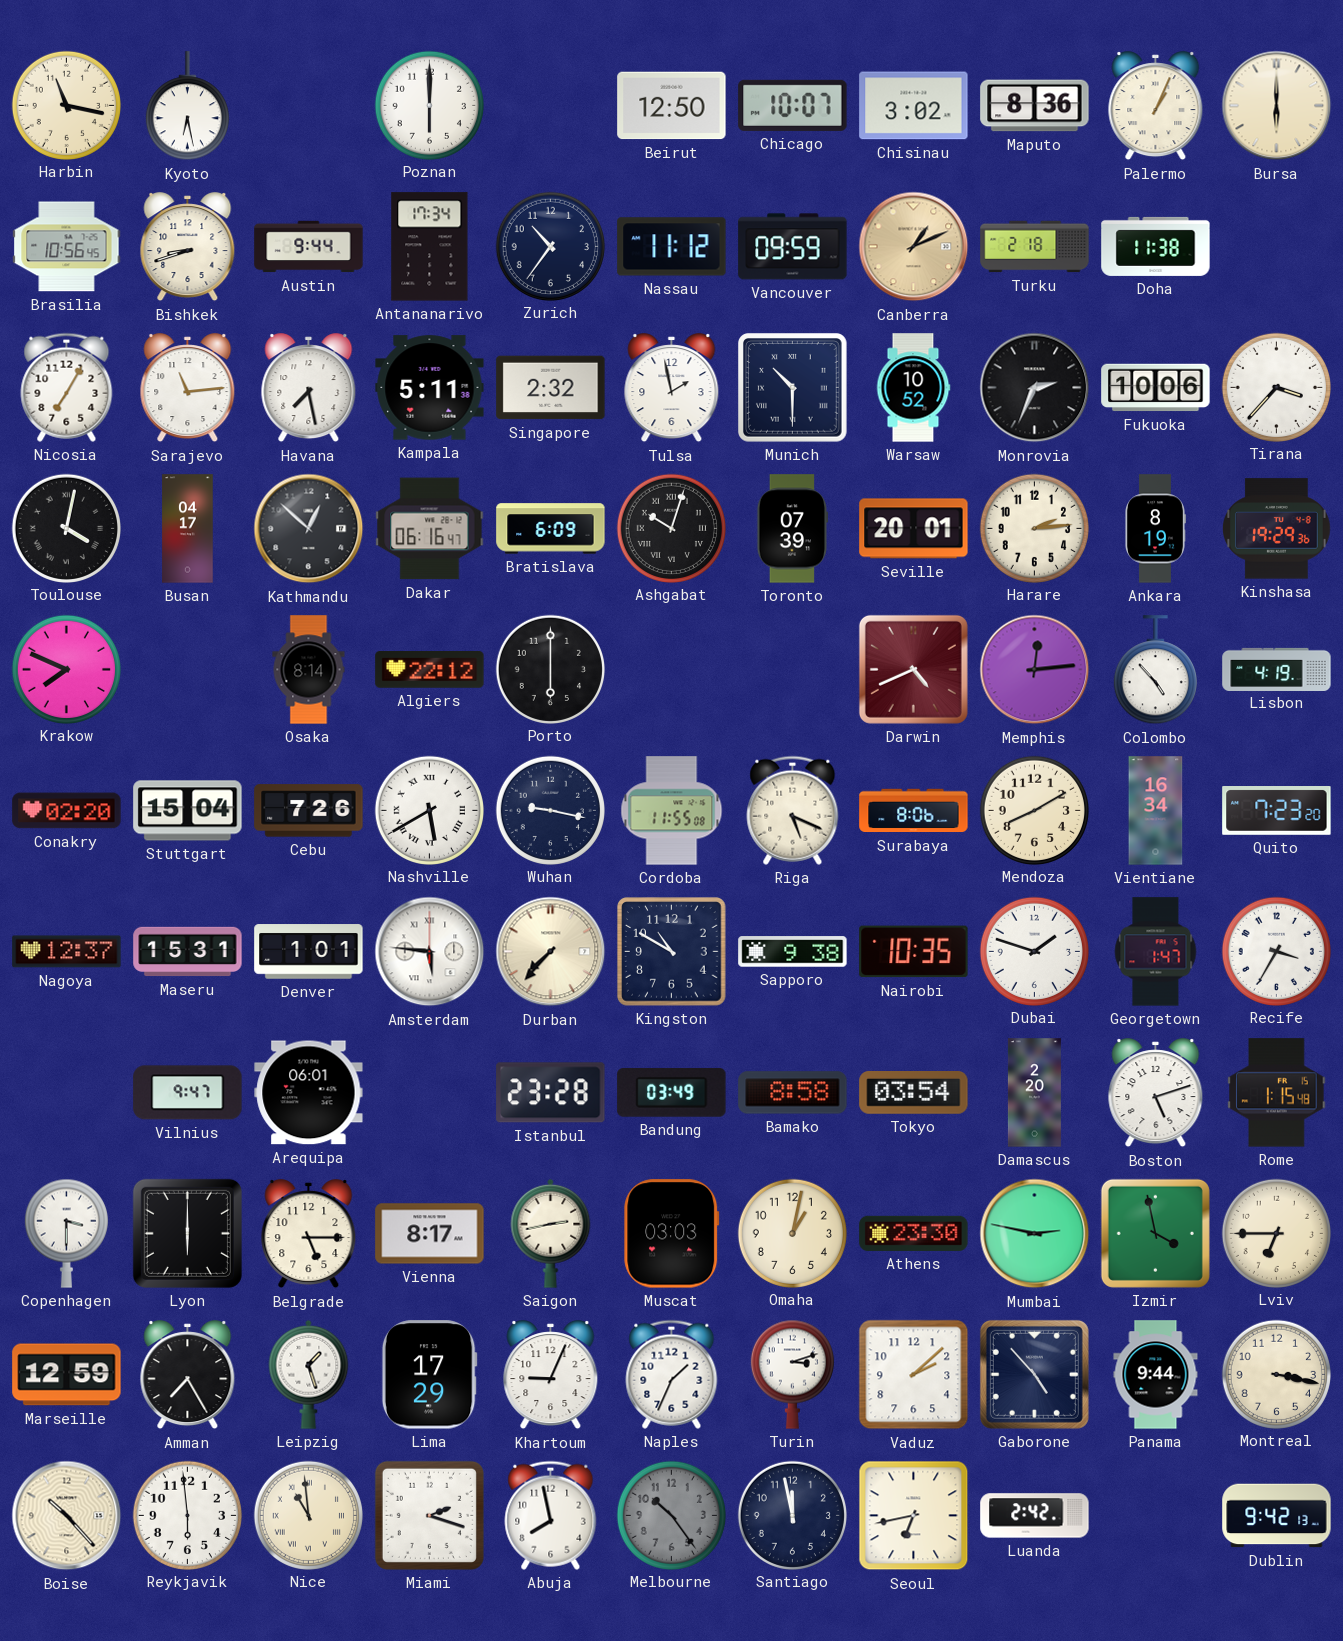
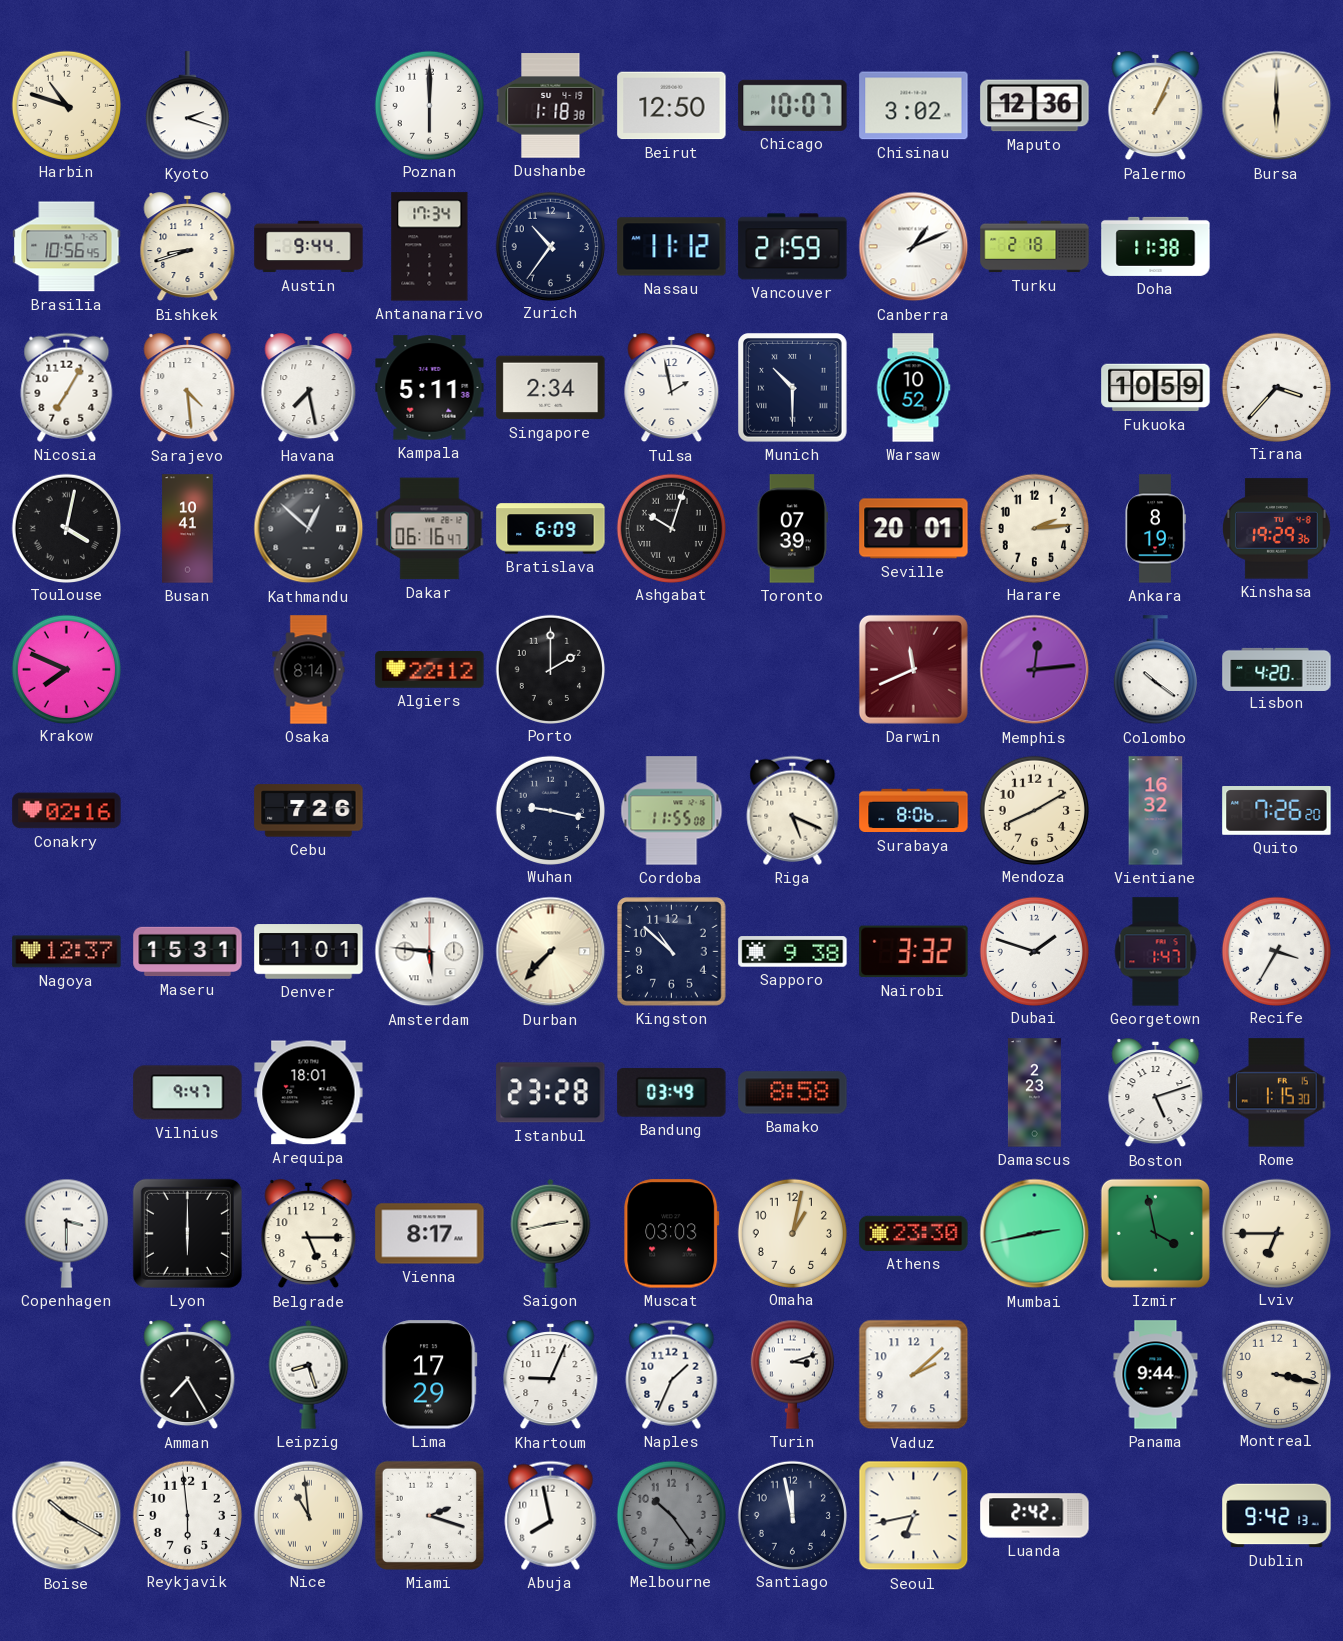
Harbin: 11:17 -> 10:48
Kyoto: 6:28 -> 2:18
Dushanbe: none -> 1:18
Maputo: 8:36 -> 12:36
Vancouver: 09:59 -> 21:59
Canberra dial: champagne -> white
Sarajevo: 11:14 -> 4:29
Singapore: 2:32 -> 2:34
Monrovia: 2:34 -> none
Fukuoka: 10:06 -> 10:59
Busan: 04:17 -> 10:41
Porto: 6:00 -> 2:00
Darwin: 4:41 -> 11:41
Colombo: 4:53 -> 10:21
Lisbon: 4:19 -> 4:20
Conakry: 02:20 -> 02:16
Stuttgart: 15:04 -> none
Nashville: 5:40 -> none
Vientiane: 16:34 -> 16:32
Quito: 7:23 -> 7:26
Kingston: 10:50 -> 10:52
Nairobi: 10:35 -> 3:32
Arequipa: 06:01 -> 18:01
Tokyo: 03:54 -> none
Damascus: 2:20 -> 2:23
Rome: 1:15:48 -> 1:15:30
Mumbai: 2:47 -> 2:43
Marseille: 12:59 -> none
Leipzig: 1:27 -> 8:27
Gaborone: 4:53 -> none
Boise: 10:23 -> 10:20
